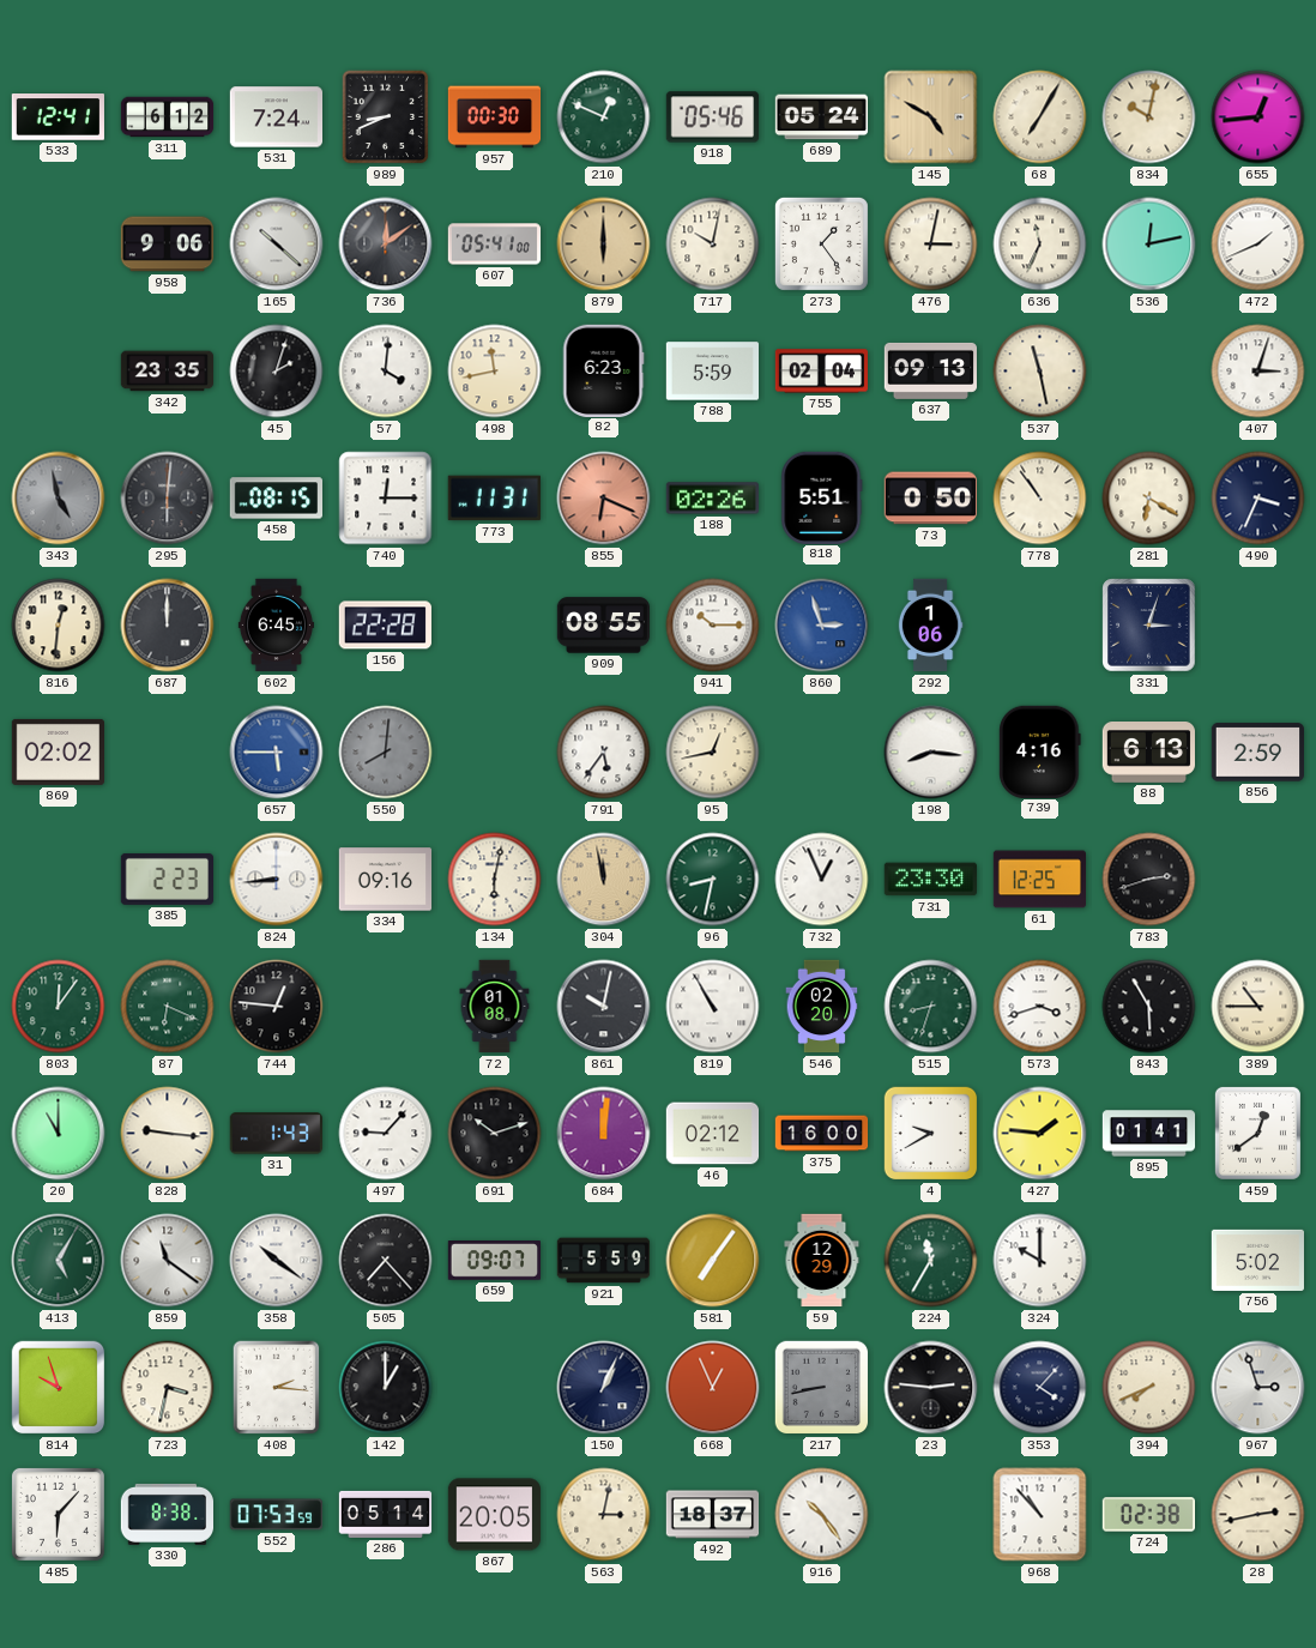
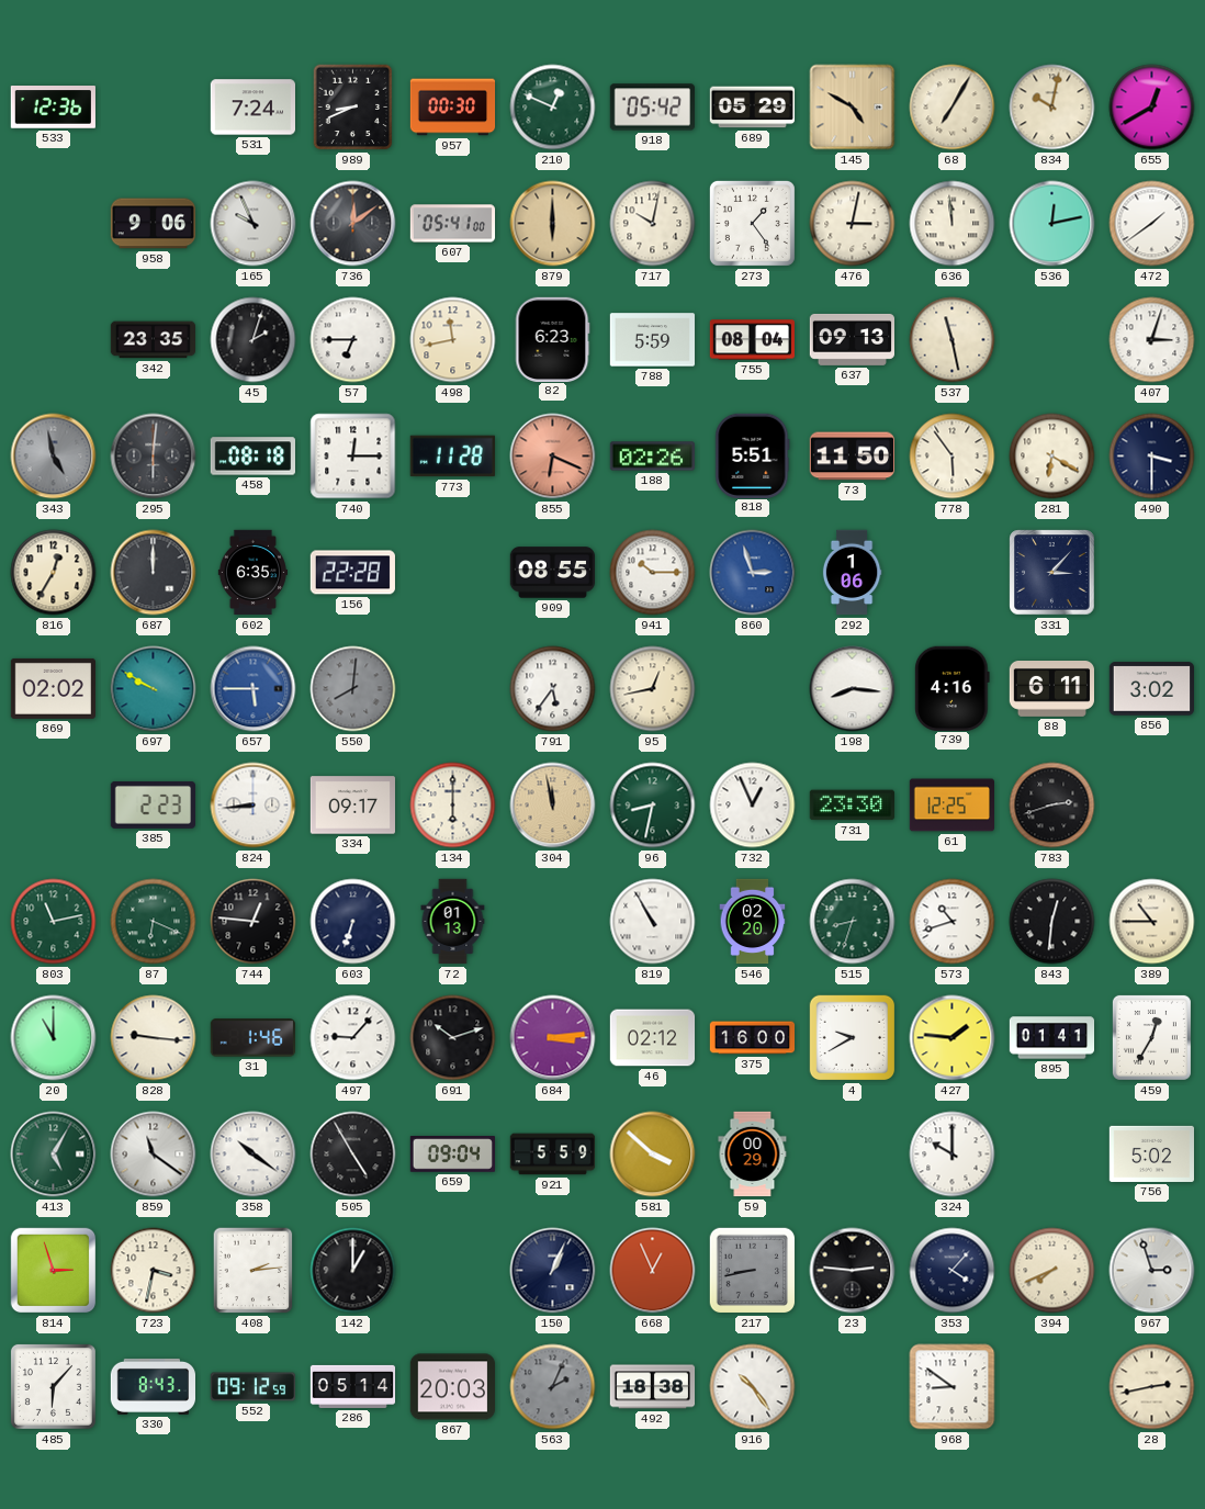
533: 12:41 -> 12:36
311: 6:12 -> none
918: 05:46 -> 05:42
689: 05:24 -> 05:29
655: 12:44 -> 12:40
165: 10:22 -> 9:56
636: 11:34 -> 11:59
472: 1:41 -> 1:39
57: 4:01 -> 6:45
755: 02:04 -> 08:04
458: 08:15 -> 08:18
773: 11:31 -> 11:28
73: 0:50 -> 11:50
778: 10:54 -> 5:54
490: 3:34 -> 3:30
816: 12:31 -> 12:35
602: 6:45 -> 6:35
331: 3:03 -> 3:07
697: none -> 9:50
88: 6:13 -> 6:11
856: 2:59 -> 3:02
334: 09:16 -> 09:17
134: 6:02 -> 6:00
803: 12:06 -> 11:13
603: none -> 6:33
72: 01:08 -> 01:13
861: 10:02 -> none
573: 3:42 -> 10:42
843: 5:55 -> 12:31
31: 1:43 -> 1:46
684: 12:01 -> 3:14
459: 12:39 -> 12:35
505: 7:23 -> 4:55
659: 09:07 -> 09:04
581: 7:06 -> 3:52
59: 12:29 -> 00:29
224: 11:35 -> none
814: 9:57 -> 2:57
408: 2:16 -> 2:14
330: 8:38 -> 8:43
552: 07:53 -> 09:12
867: 20:05 -> 20:03
563: 3:02 -> 2:04
563 dial: cream -> grey
492: 18:37 -> 18:38
968: 10:53 -> 8:51
724: 02:38 -> none
